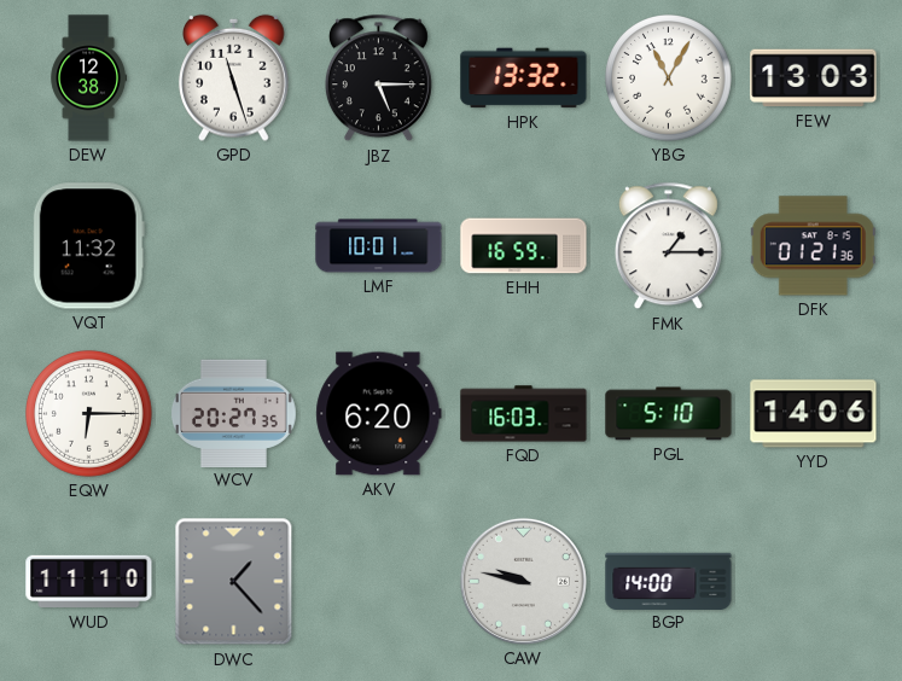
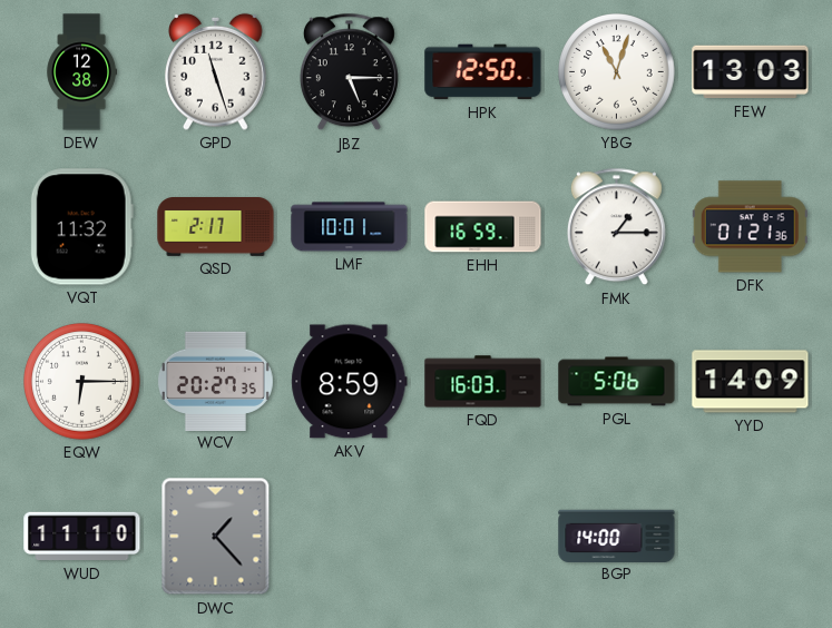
HPK: 13:32 -> 12:50
YBG: 11:05 -> 11:03
QSD: none -> 2:17
AKV: 6:20 -> 8:59
PGL: 5:10 -> 5:06
YYD: 14:06 -> 14:09
CAW: 9:47 -> none
